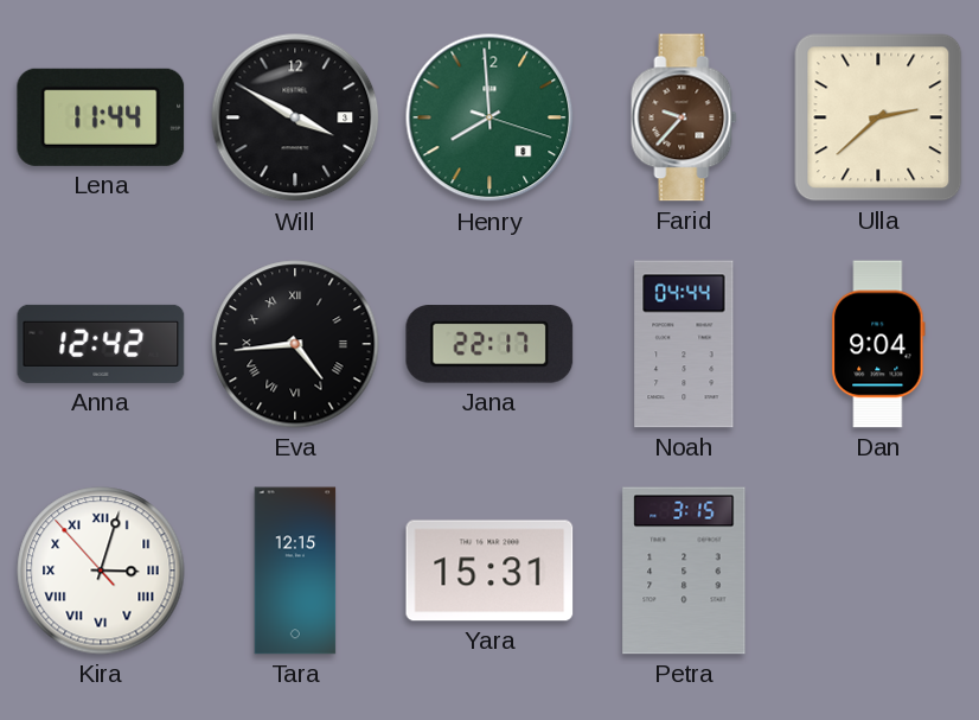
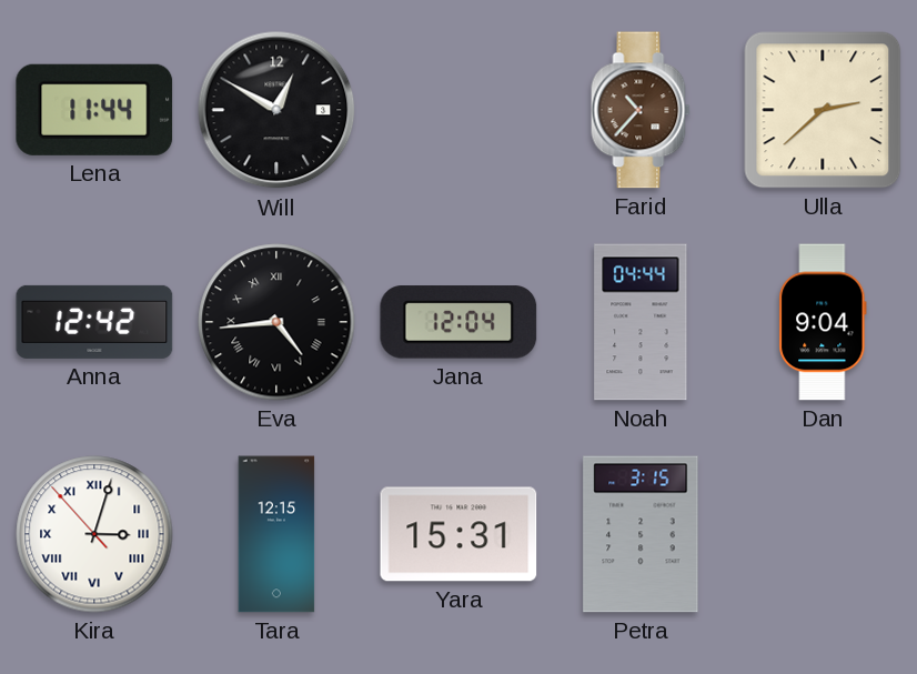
Will: 3:50 -> 12:50
Henry: 7:59 -> none
Farid: 9:37 -> 10:37
Jana: 22:17 -> 12:04
